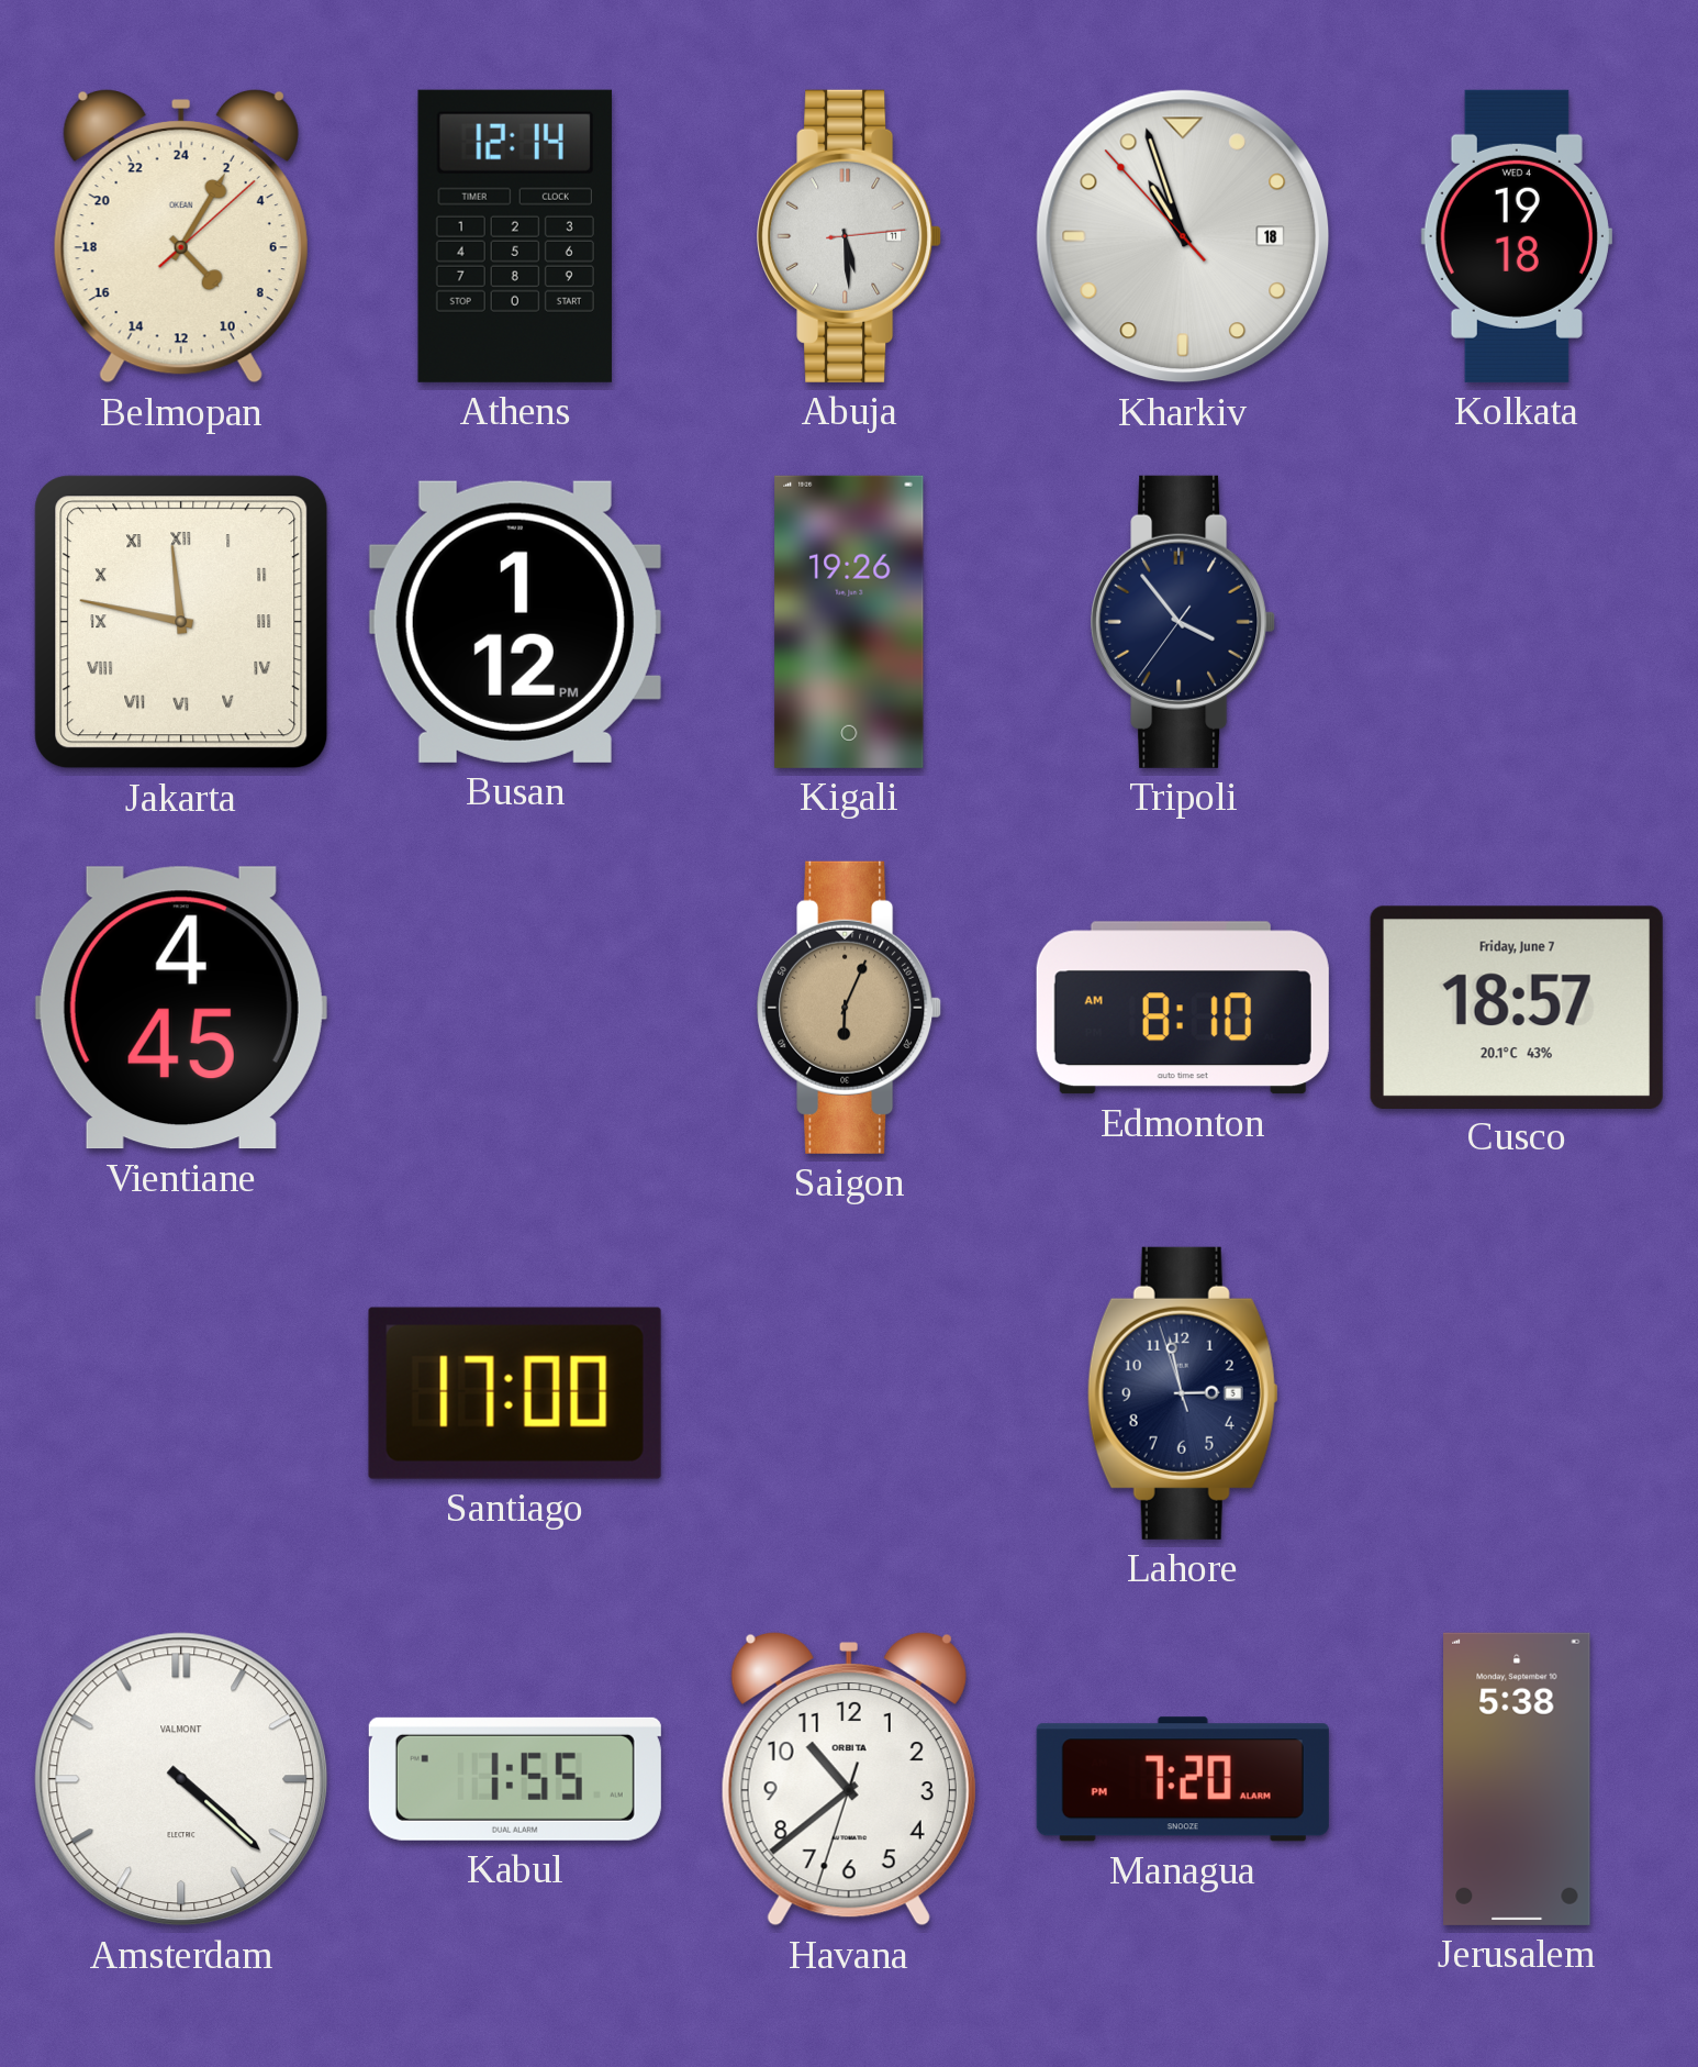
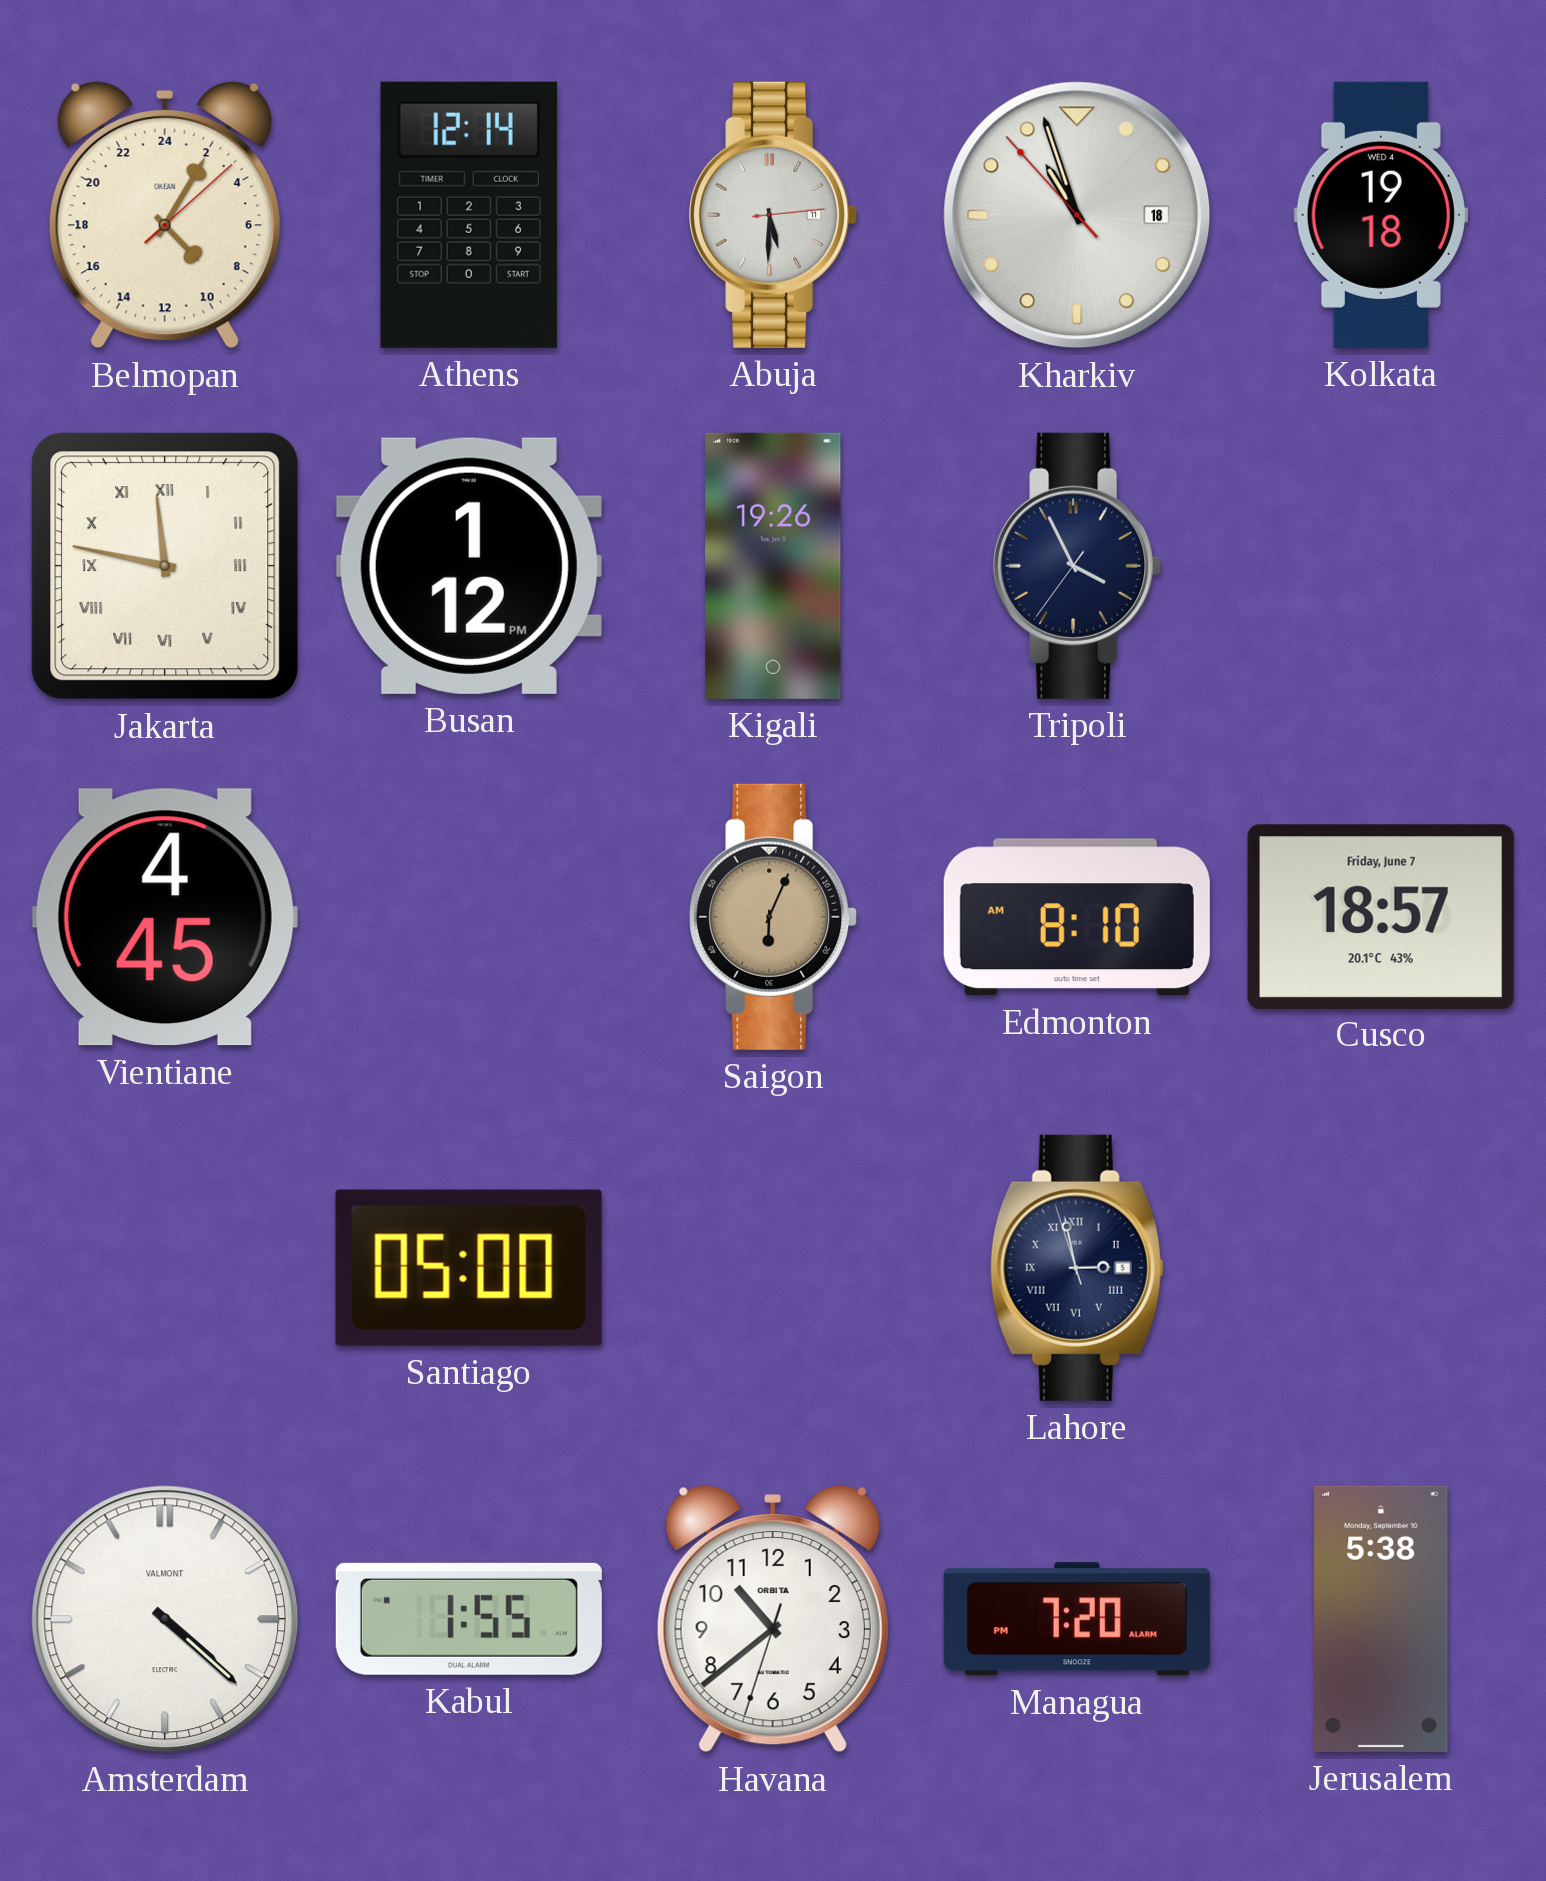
Abuja: 5:29 -> 5:30
Tripoli: 3:53 -> 3:55
Santiago: 17:00 -> 05:00
Lahore numerals: Arabic -> Roman
